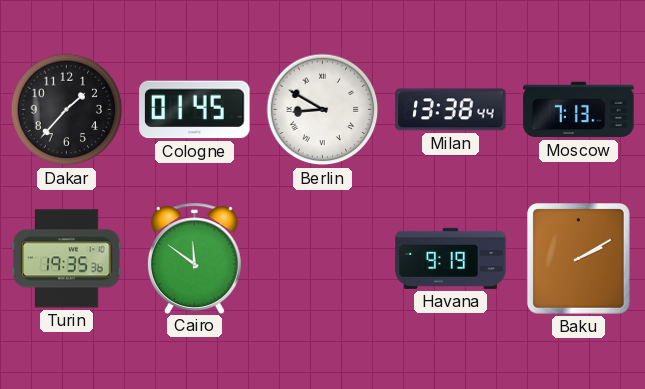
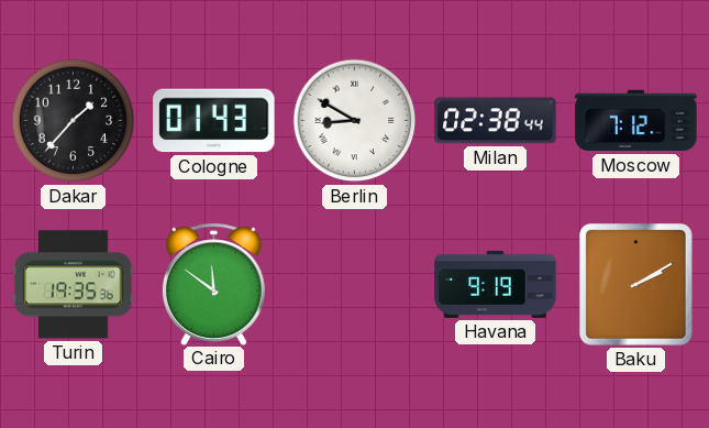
Cologne: 01:45 -> 01:43
Milan: 13:38 -> 02:38
Moscow: 7:13 -> 7:12
